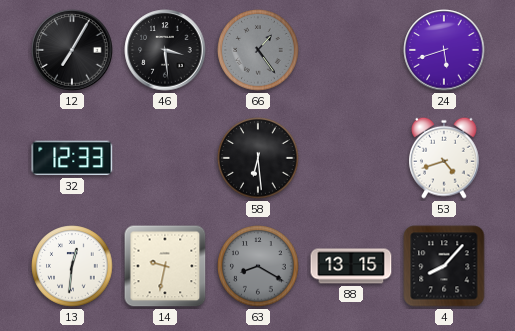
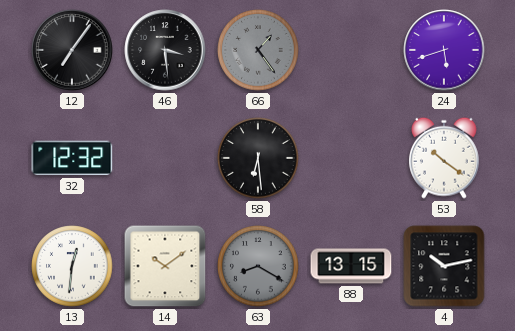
12: 7:05 -> 7:06
32: 12:33 -> 12:32
53: 4:42 -> 10:21
14: 9:32 -> 10:09
4: 8:07 -> 10:13
